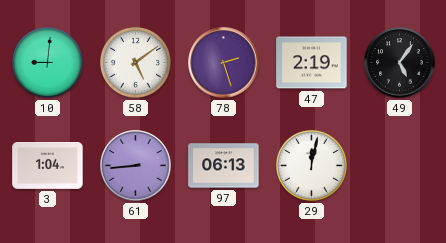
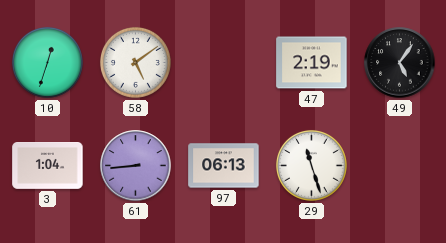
10: 9:01 -> 12:33
78: 2:27 -> none
29: 12:02 -> 11:27
